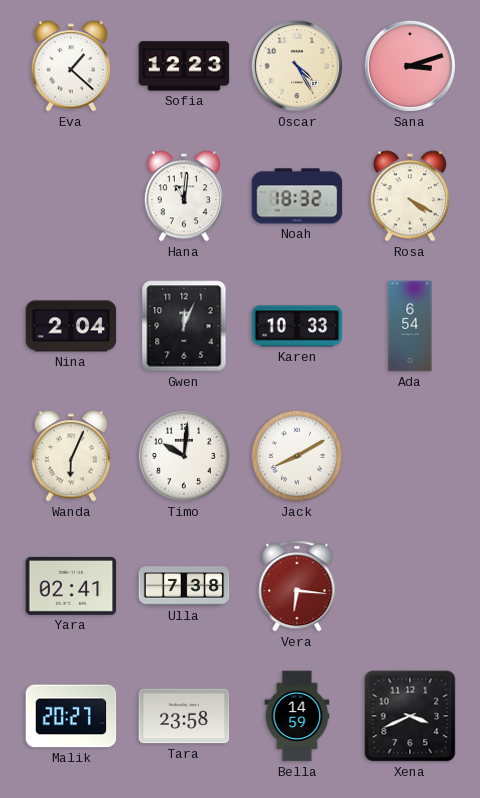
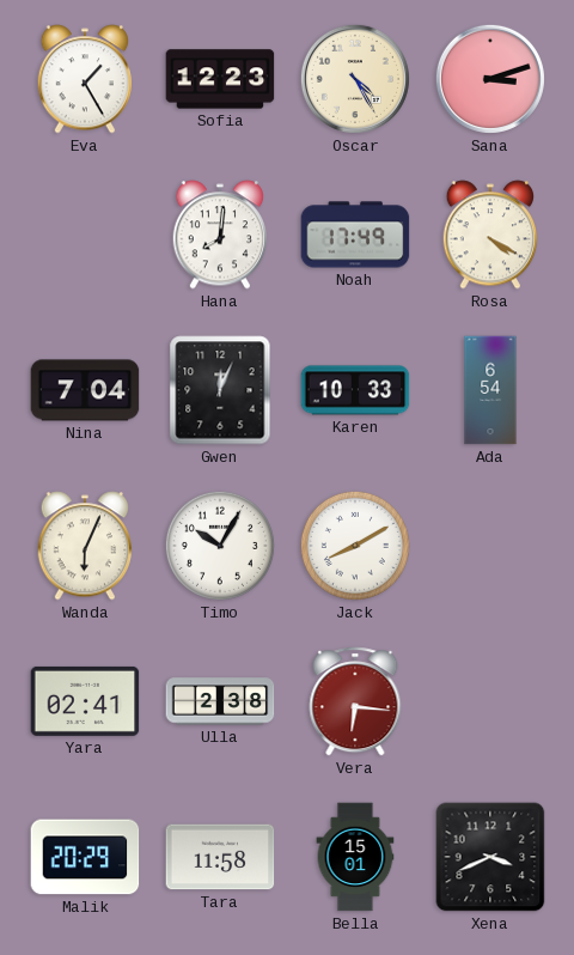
Eva: 1:22 -> 1:25
Hana: 11:01 -> 8:01
Noah: 18:32 -> 17:49
Nina: 2:04 -> 7:04
Timo: 10:01 -> 10:05
Ulla: 7:38 -> 2:38
Malik: 20:27 -> 20:29
Tara: 23:58 -> 11:58
Bella: 14:59 -> 15:01
